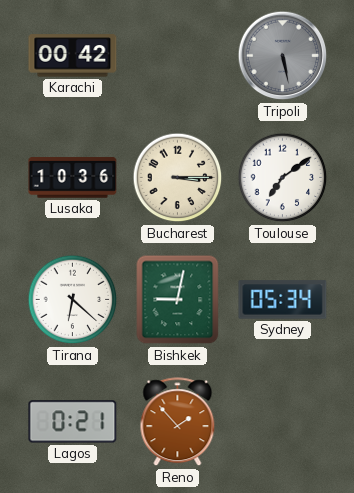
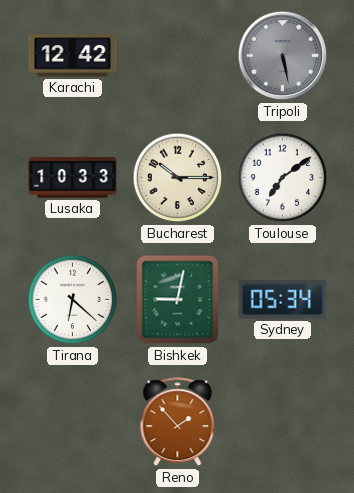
Karachi: 00:42 -> 12:42
Lusaka: 10:36 -> 10:33
Bucharest: 3:15 -> 10:15
Lagos: 0:21 -> none
